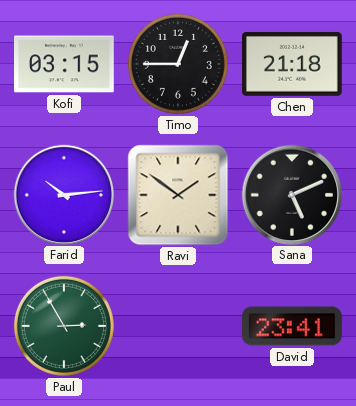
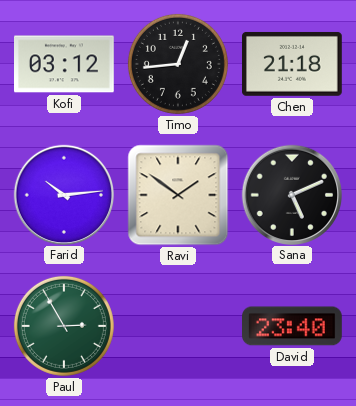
Kofi: 03:15 -> 03:12
Timo: 12:45 -> 12:44
David: 23:41 -> 23:40
